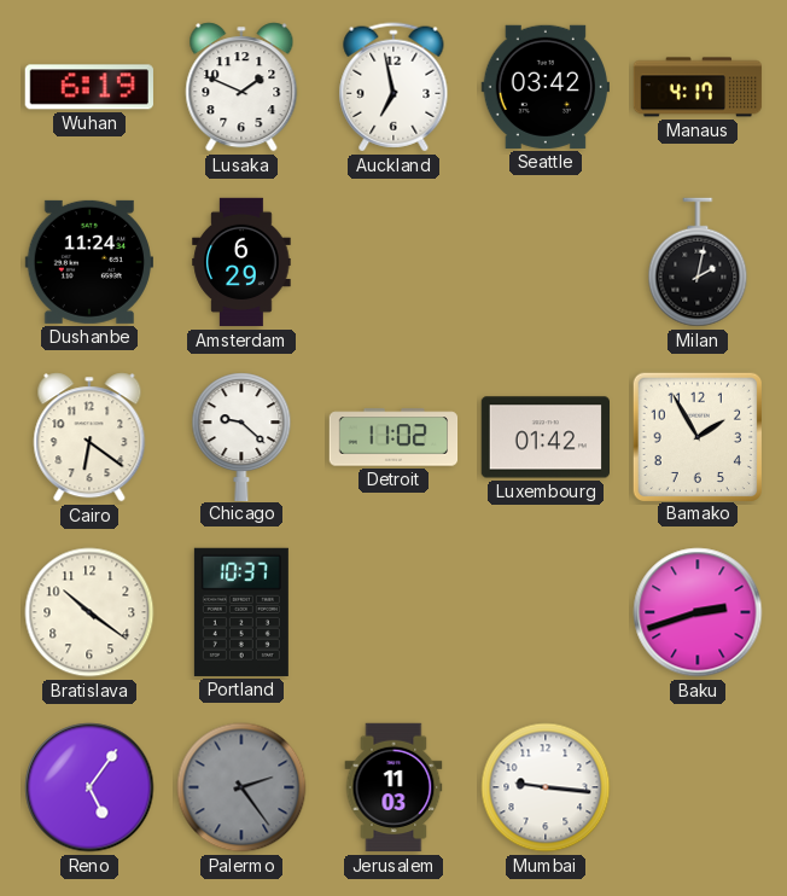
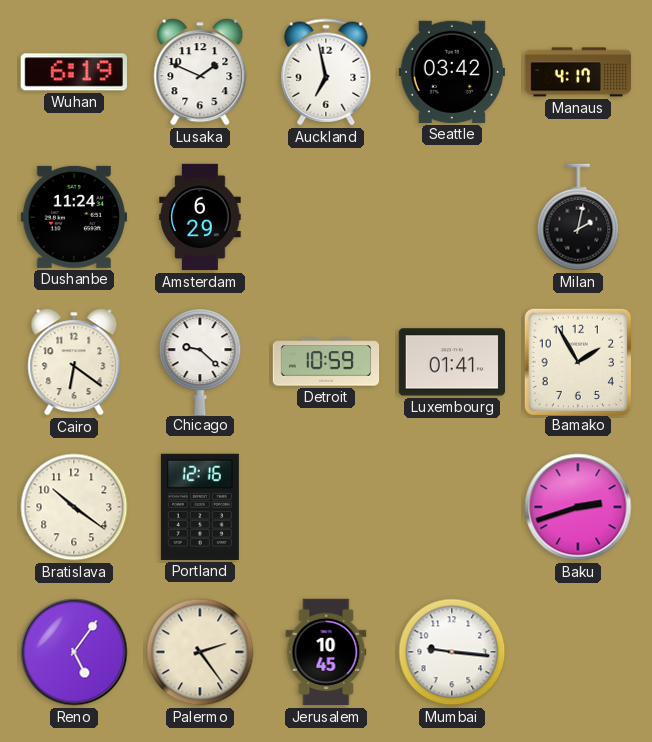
Detroit: 11:02 -> 10:59
Luxembourg: 01:42 -> 01:41
Portland: 10:37 -> 12:16
Palermo dial: grey -> cream
Jerusalem: 11:03 -> 10:45
